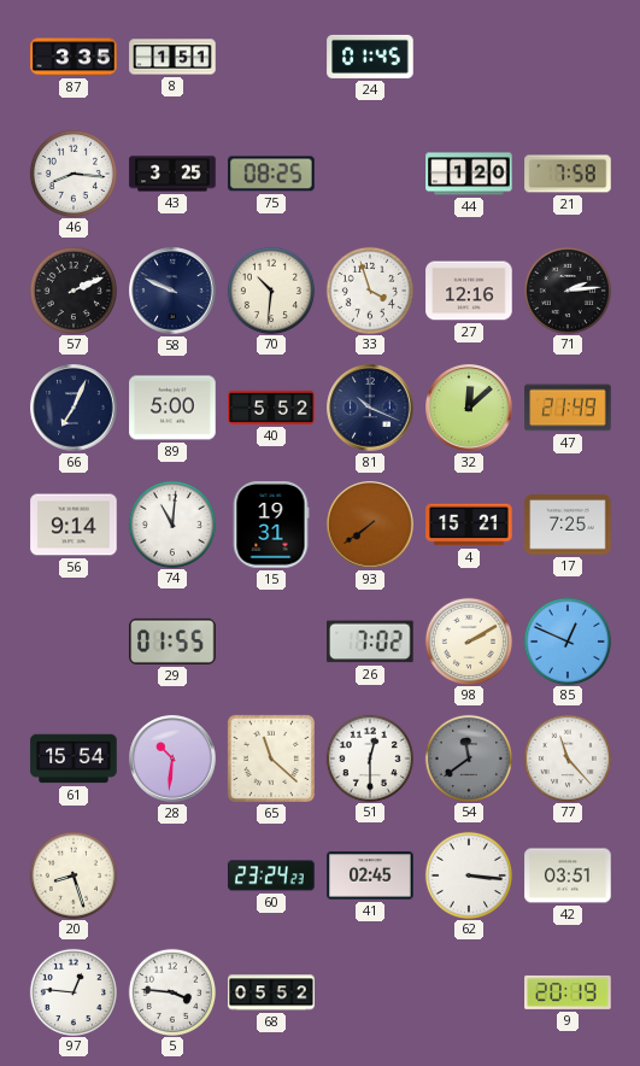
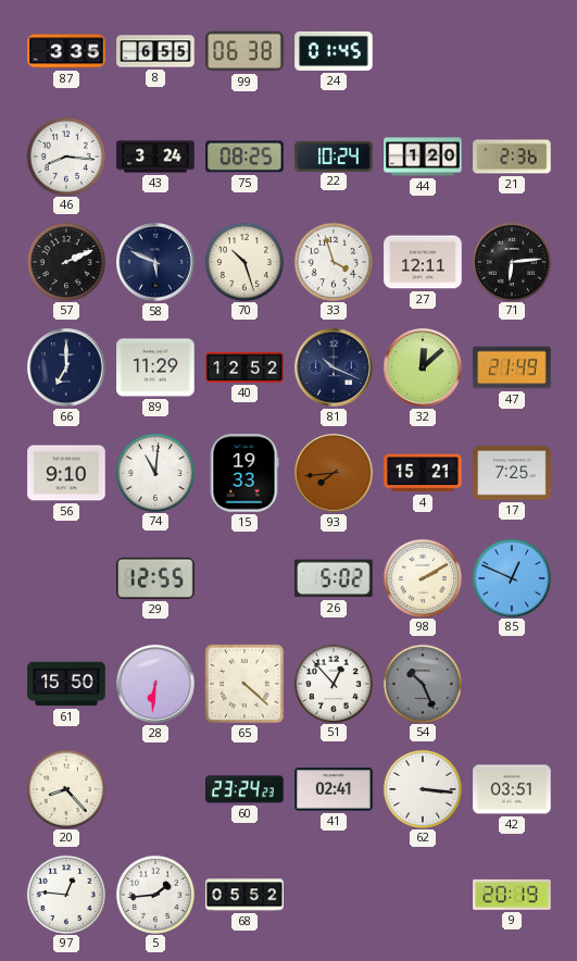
8: 1:51 -> 6:55
99: none -> 06:38
43: 3:25 -> 3:24
22: none -> 10:24
21: 7:58 -> 2:36
58: 9:49 -> 5:49
70: 10:31 -> 10:27
27: 12:16 -> 12:11
71: 2:14 -> 6:14
66: 7:04 -> 7:00
89: 5:00 -> 11:29
40: 5:52 -> 12:52
56: 9:14 -> 9:10
15: 19:31 -> 19:33
93: 7:39 -> 7:44
29: 01:55 -> 12:55
26: 7:02 -> 5:02
61: 15:54 -> 15:50
28: 10:31 -> 6:31
65: 11:22 -> 4:22
51: 12:30 -> 12:53
54: 11:39 -> 10:26
77: 11:23 -> none
20: 8:27 -> 8:23
41: 02:45 -> 02:41
5: 3:46 -> 1:44
